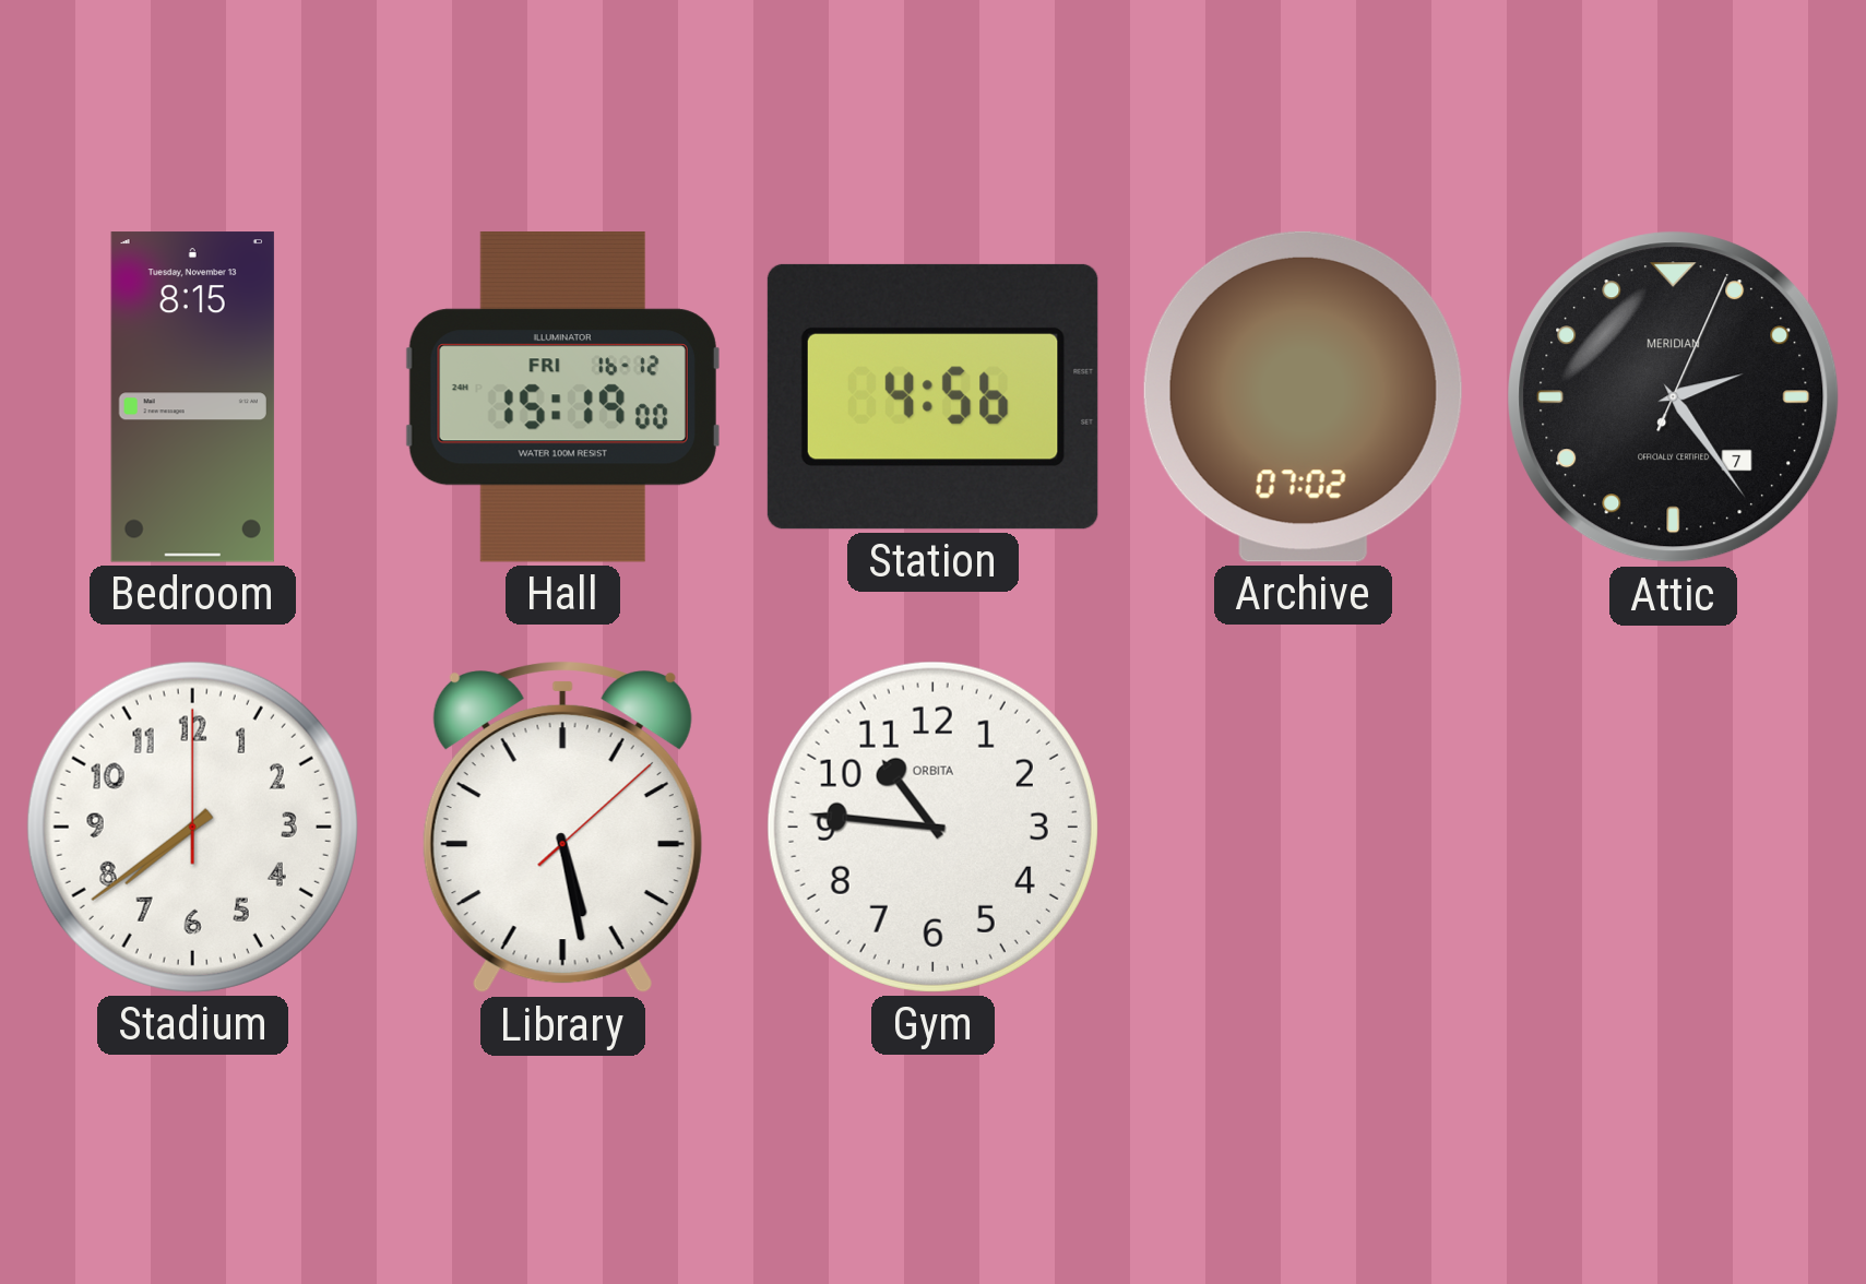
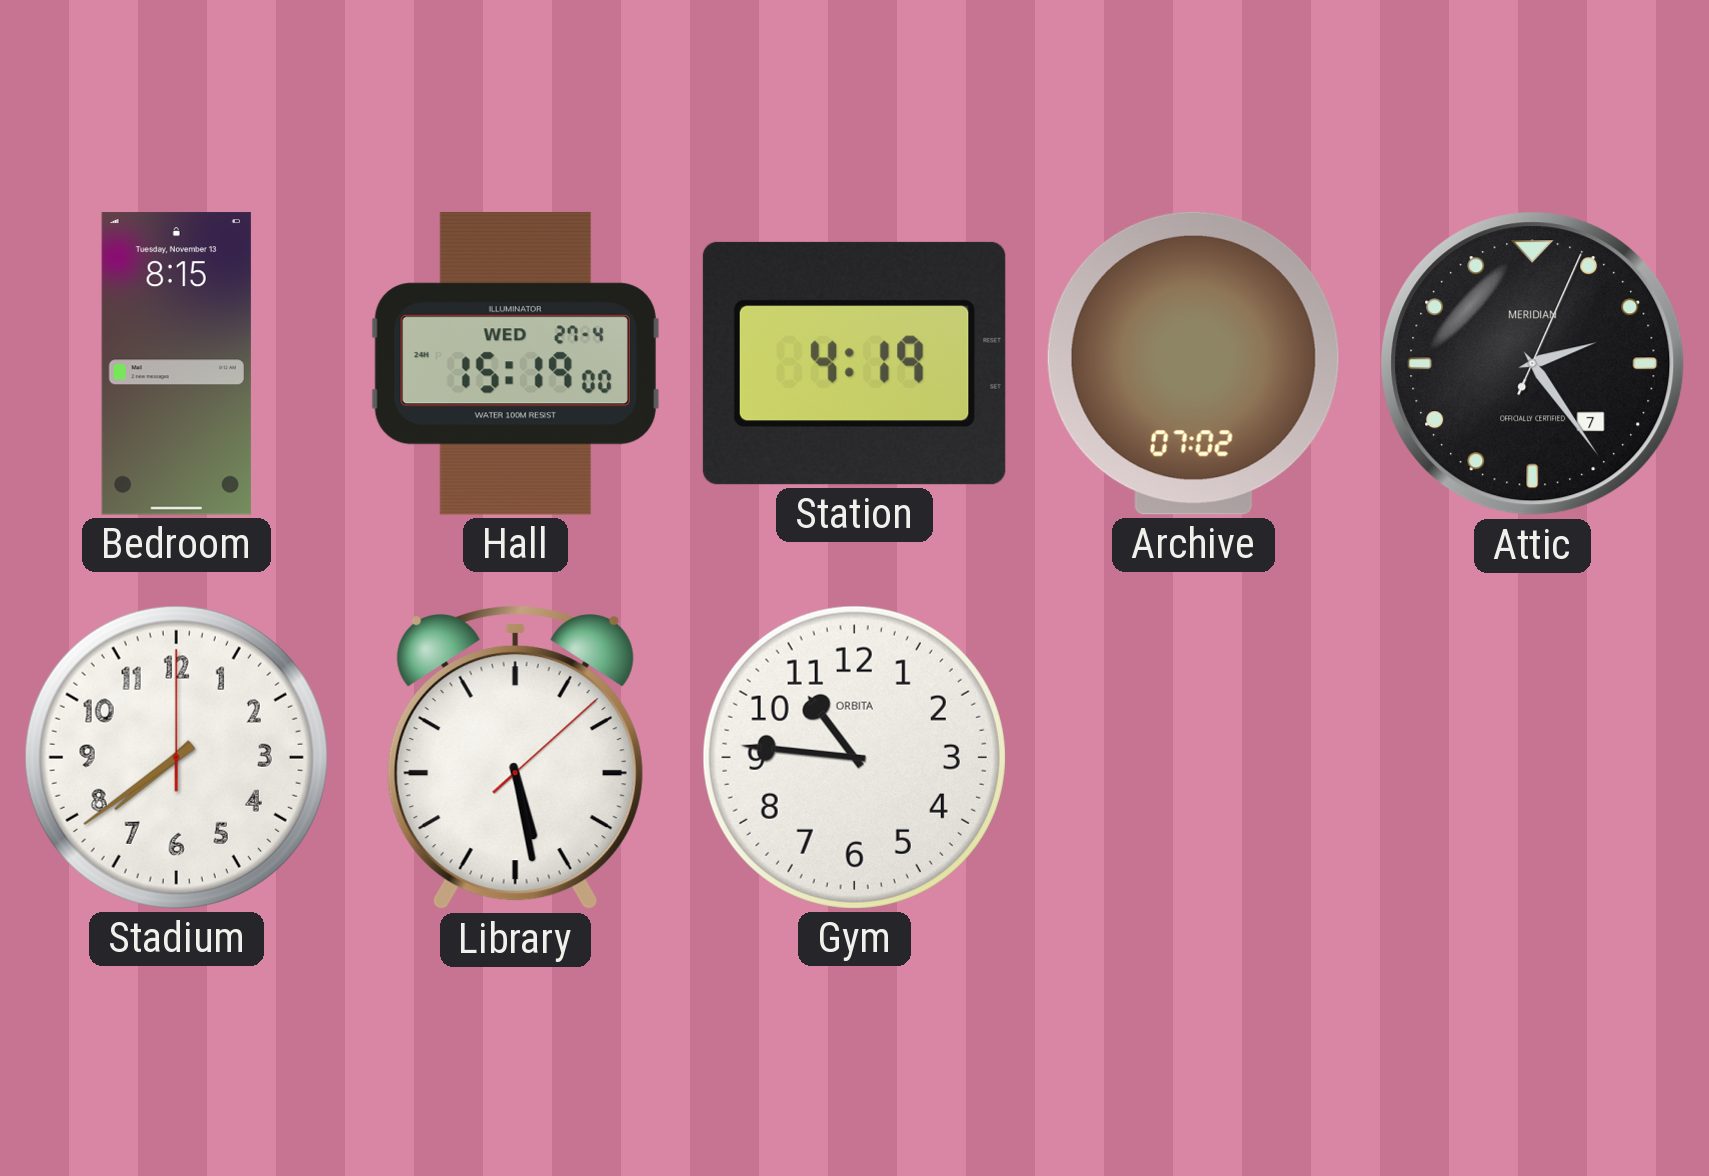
Hall date: FRI 16-12 -> WED 27-4
Station: 4:56 -> 4:19
